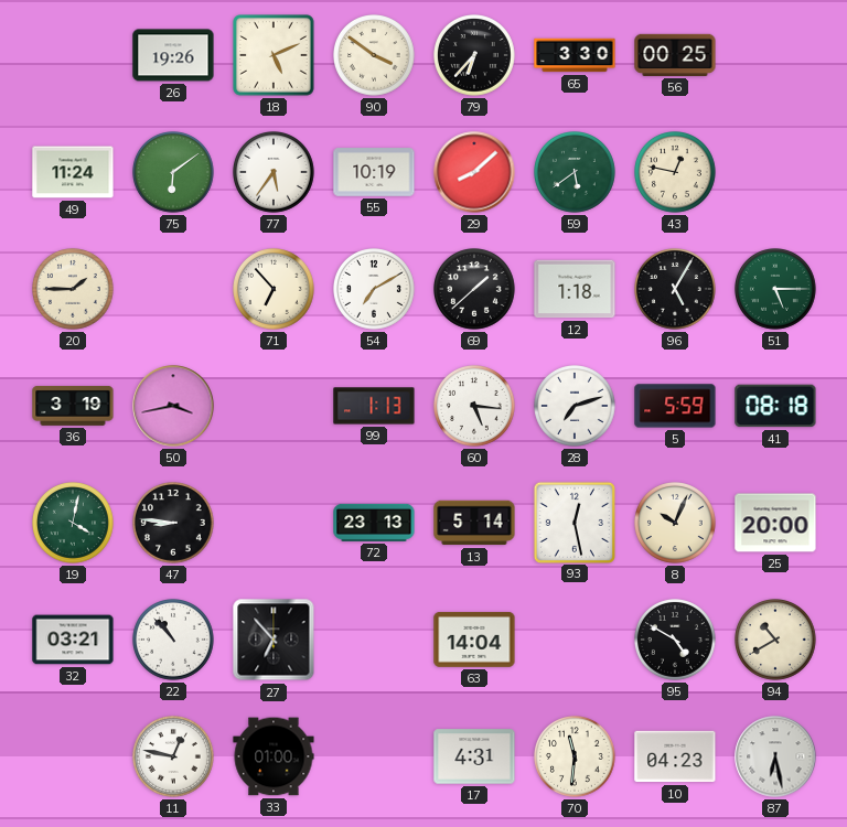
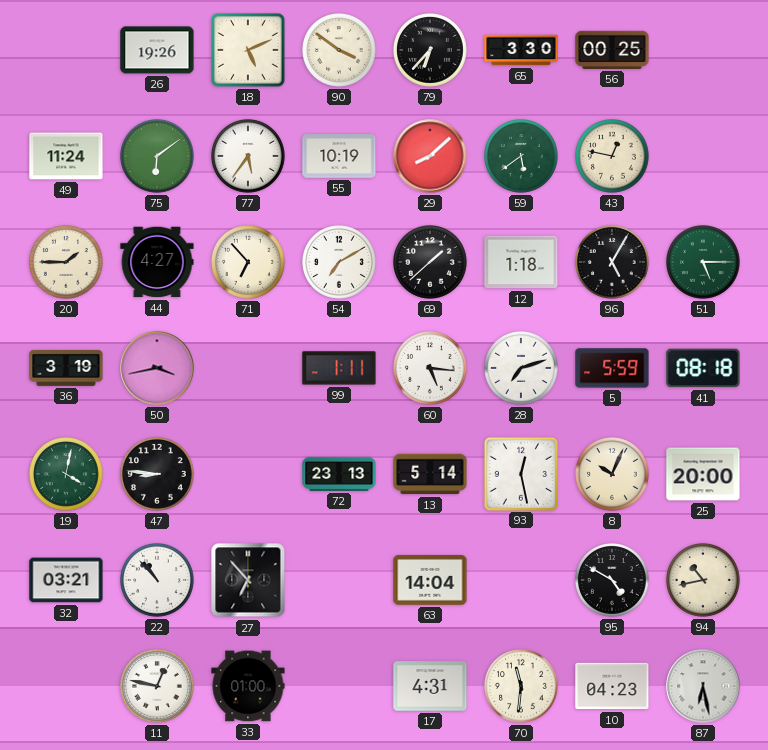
44: none -> 4:27
99: 1:13 -> 1:11
94: 10:40 -> 10:43
